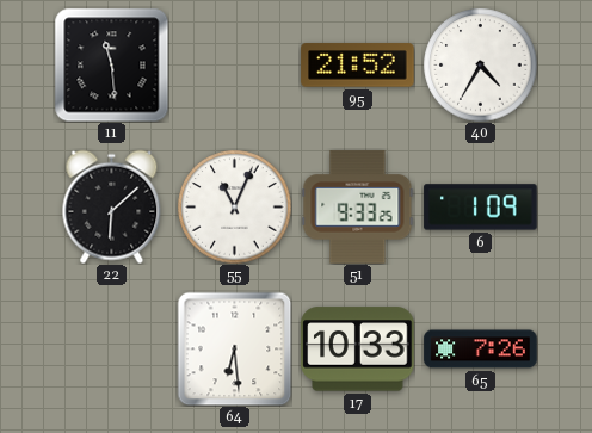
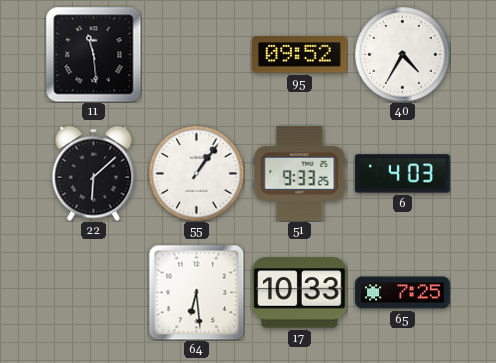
95: 21:52 -> 09:52
55: 11:04 -> 1:06
6: 1:09 -> 4:03
65: 7:26 -> 7:25
